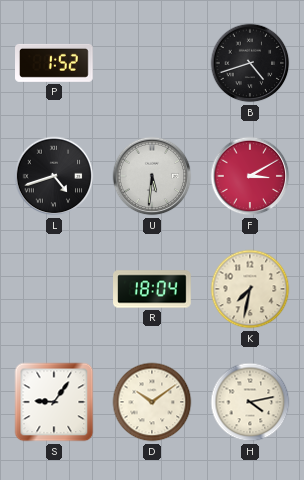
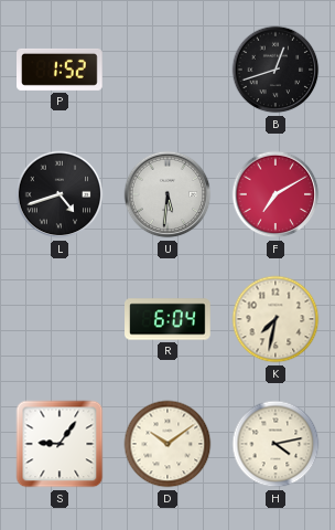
B: 4:42 -> 12:42
F: 3:10 -> 7:10
R: 18:04 -> 6:04
